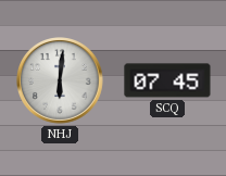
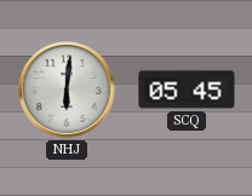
SCQ: 07:45 -> 05:45
